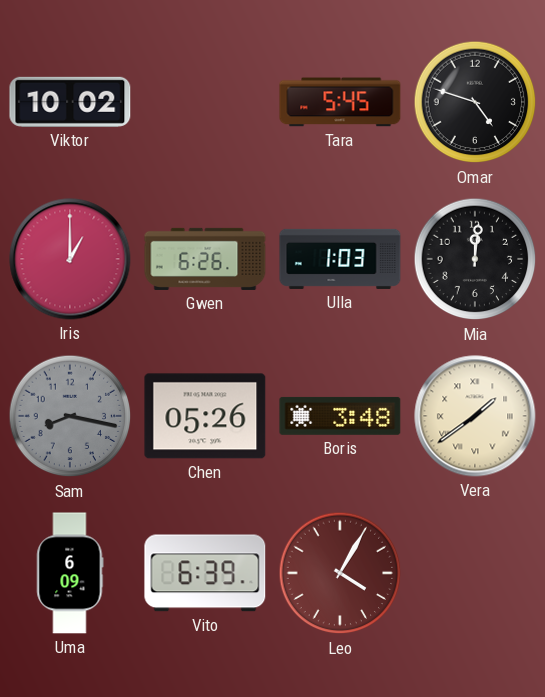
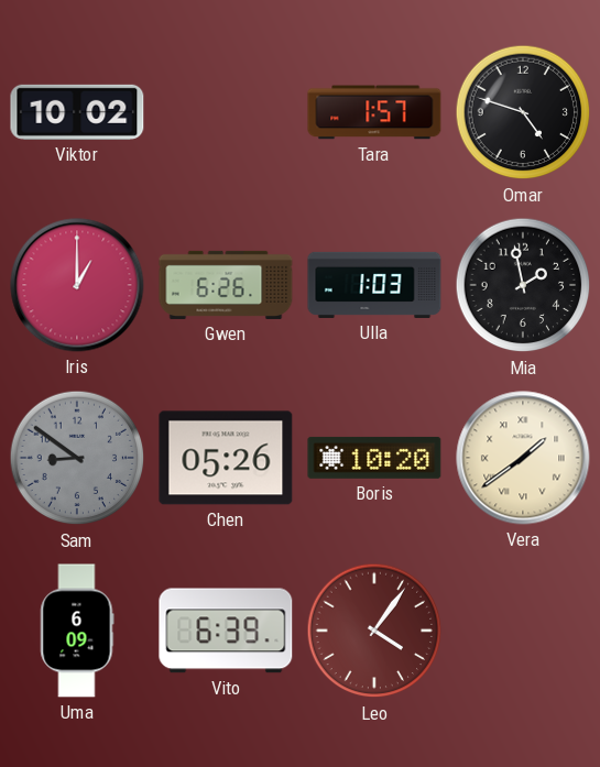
Tara: 5:45 -> 1:57
Mia: 12:01 -> 1:58
Sam: 8:17 -> 8:51
Boris: 3:48 -> 10:20
Leo: 4:05 -> 4:06
